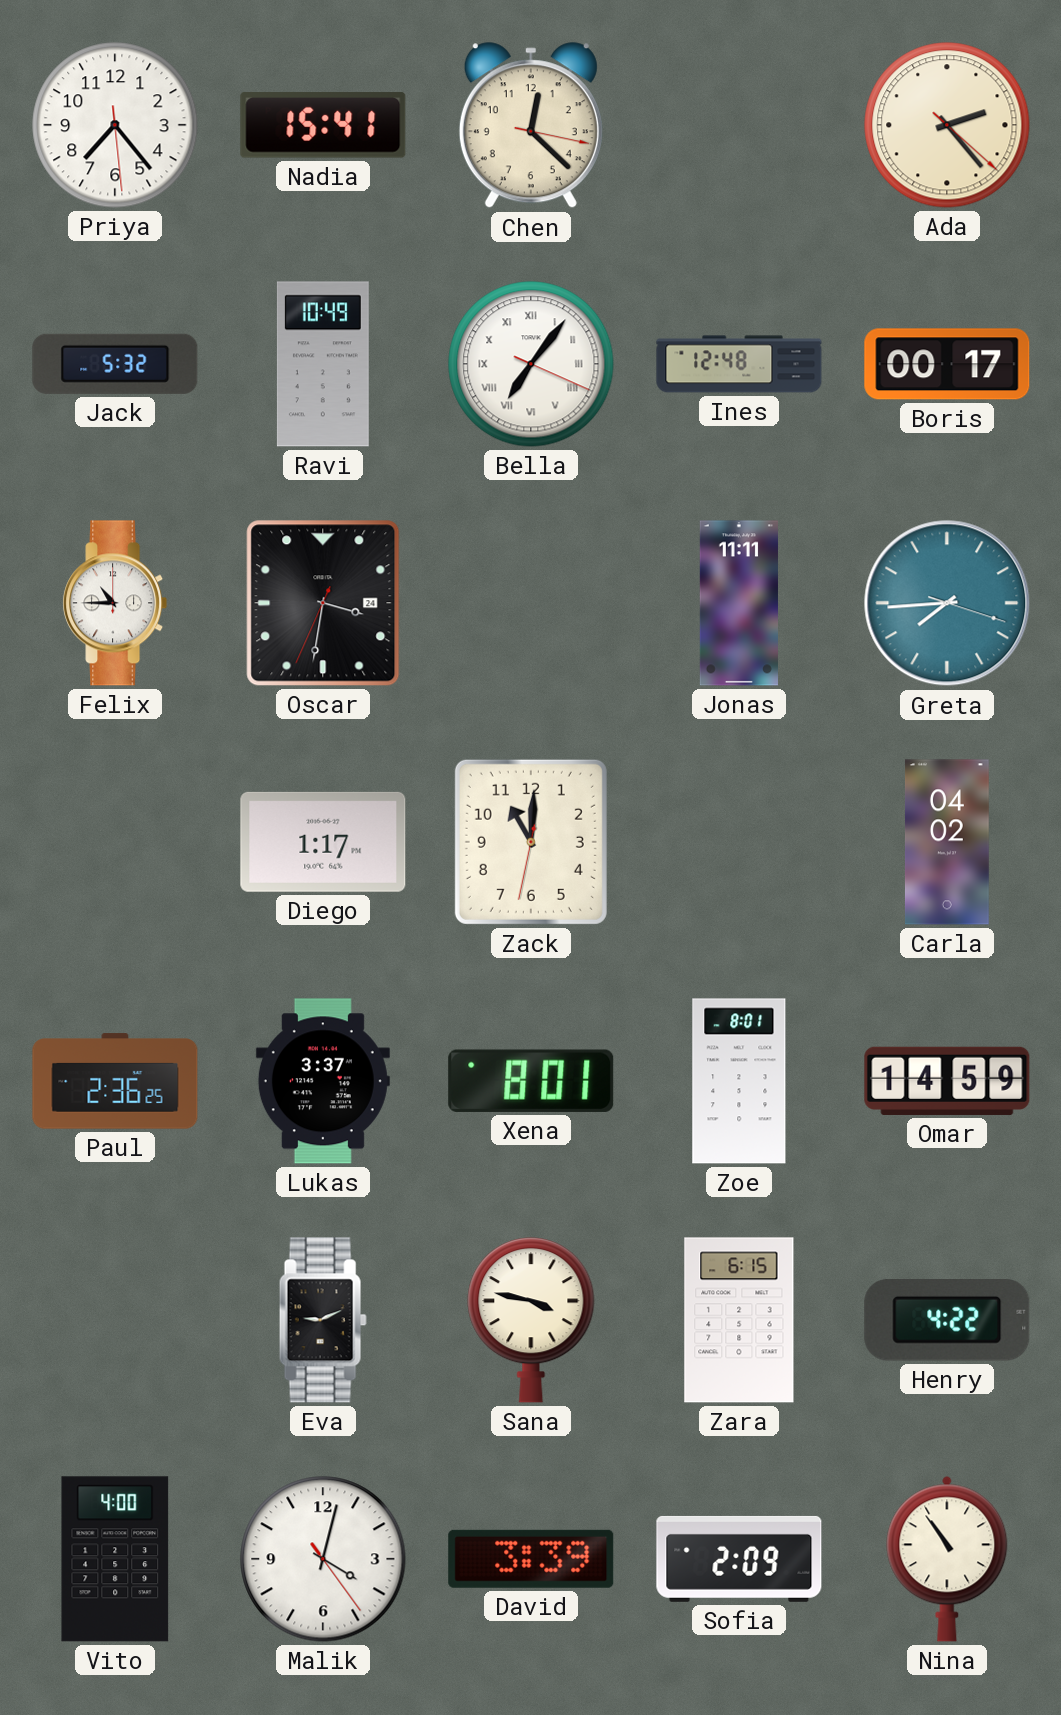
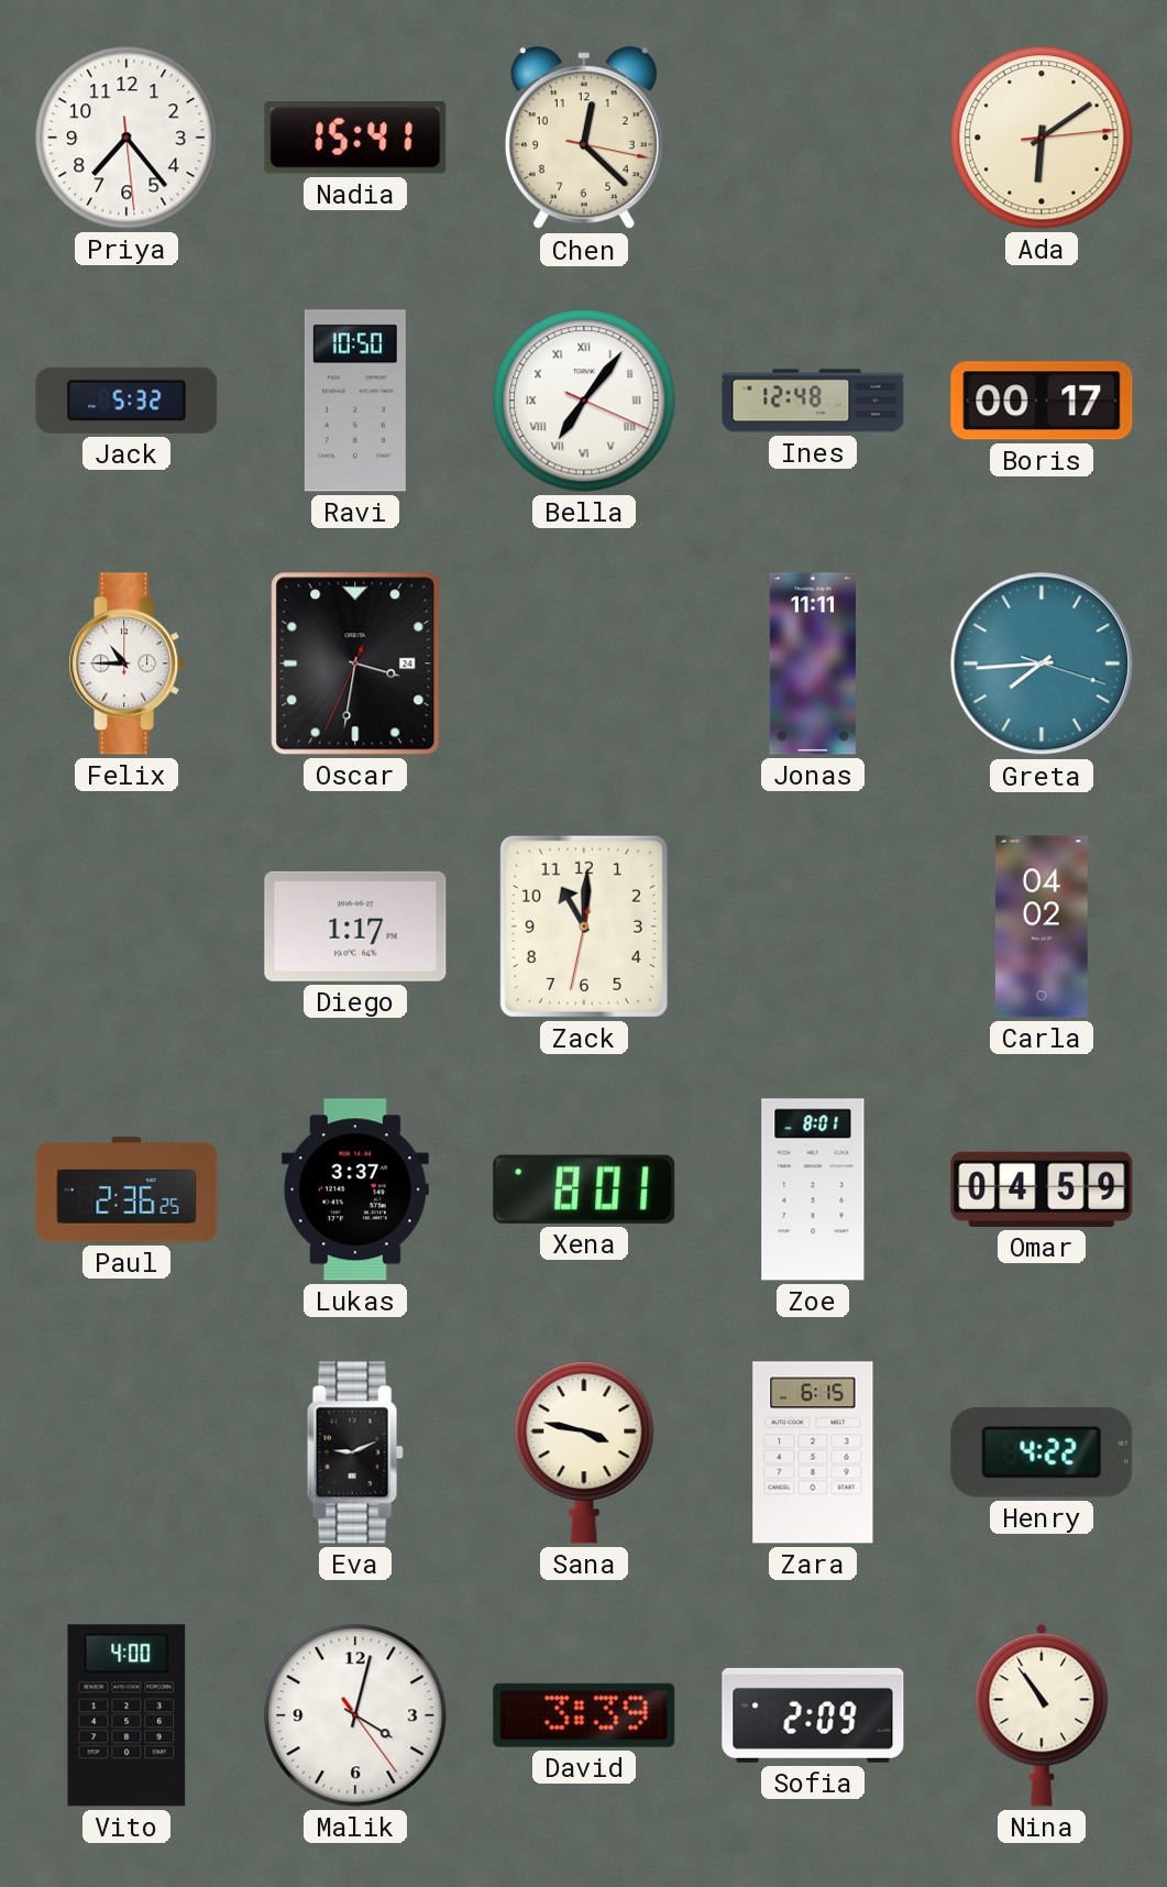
Ada: 2:23 -> 6:09
Ravi: 10:49 -> 10:50
Omar: 14:59 -> 04:59
